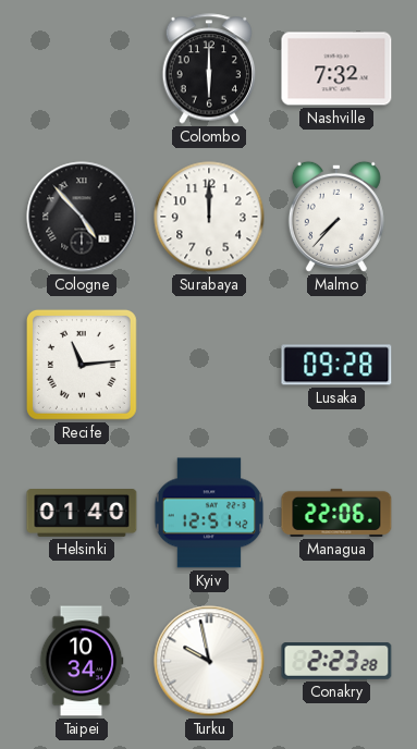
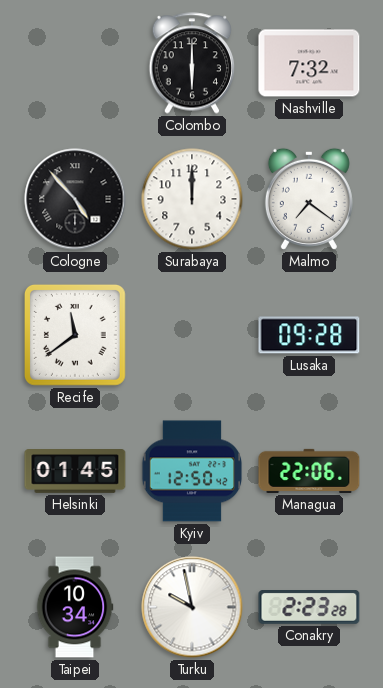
Malmo: 7:37 -> 7:21
Recife: 11:14 -> 11:39
Helsinki: 01:40 -> 01:45
Kyiv: 12:51 -> 12:50
